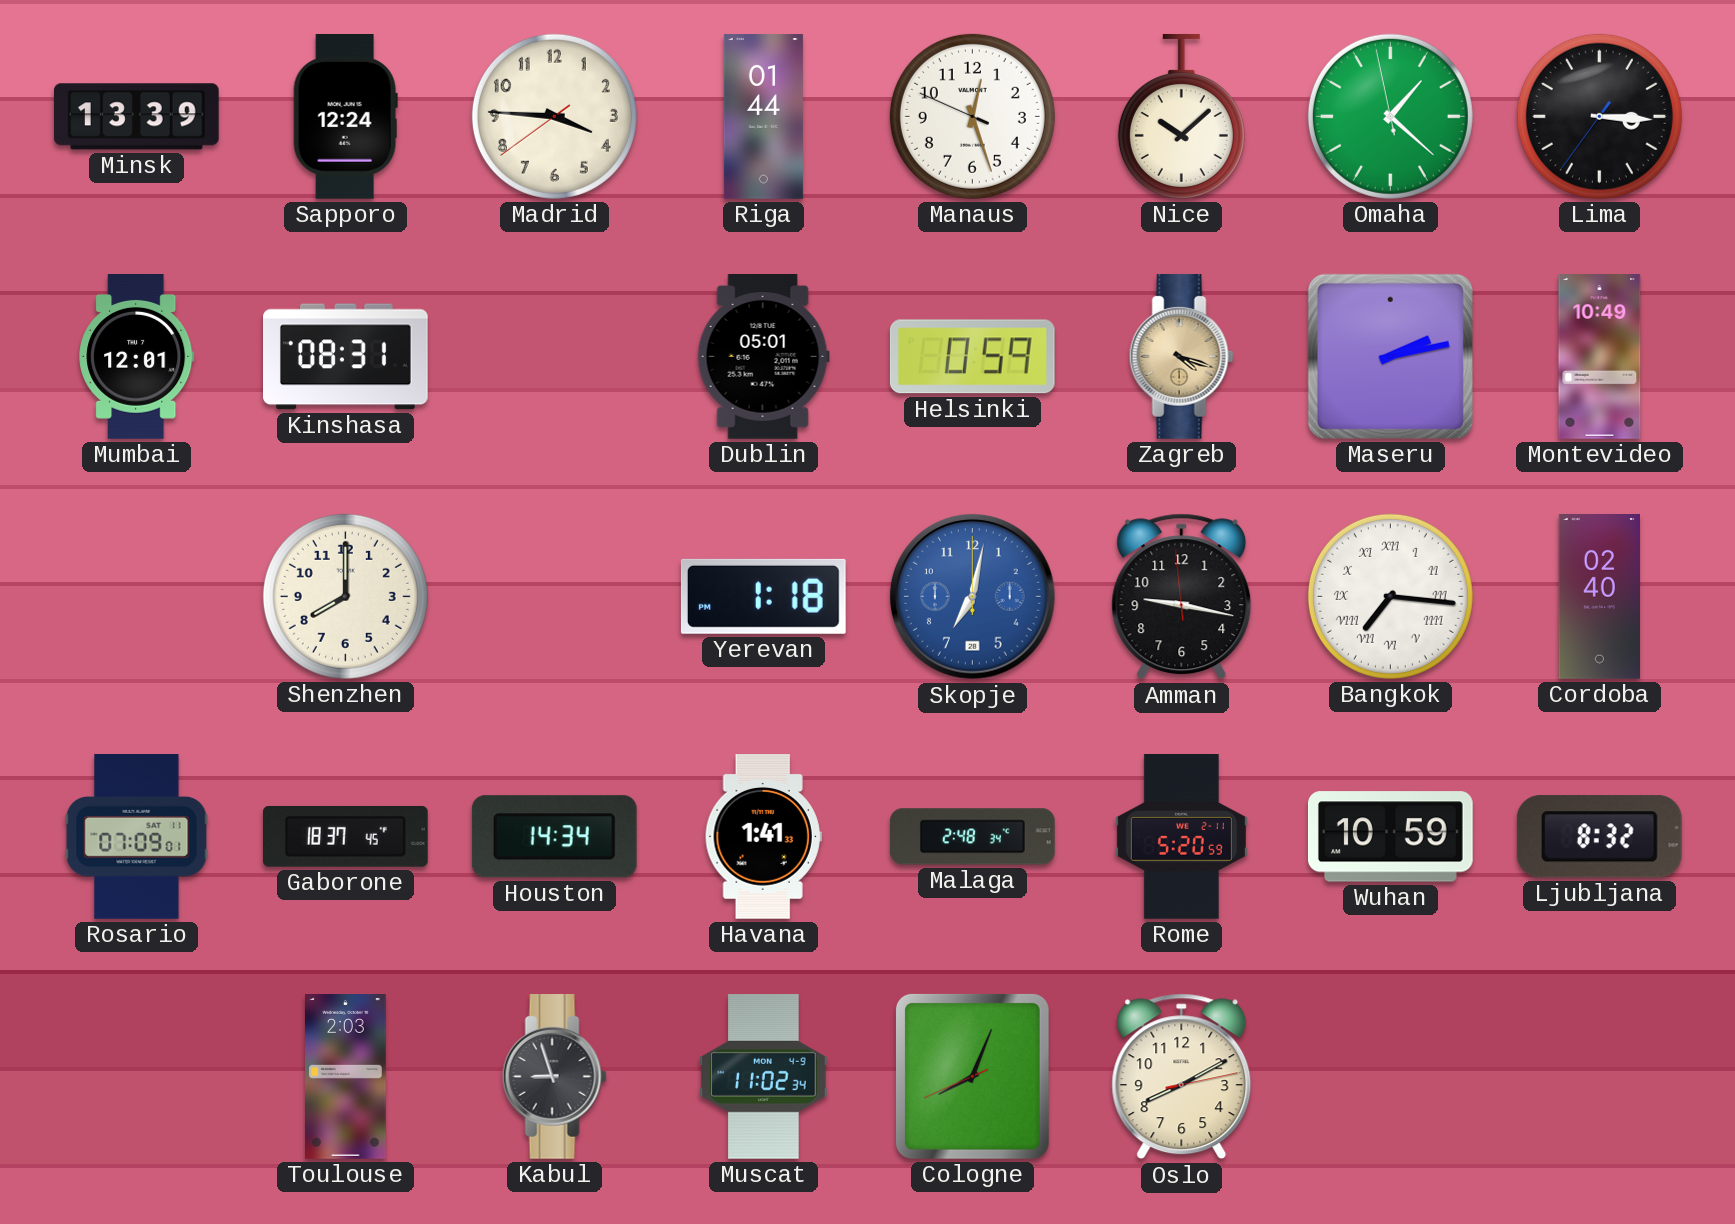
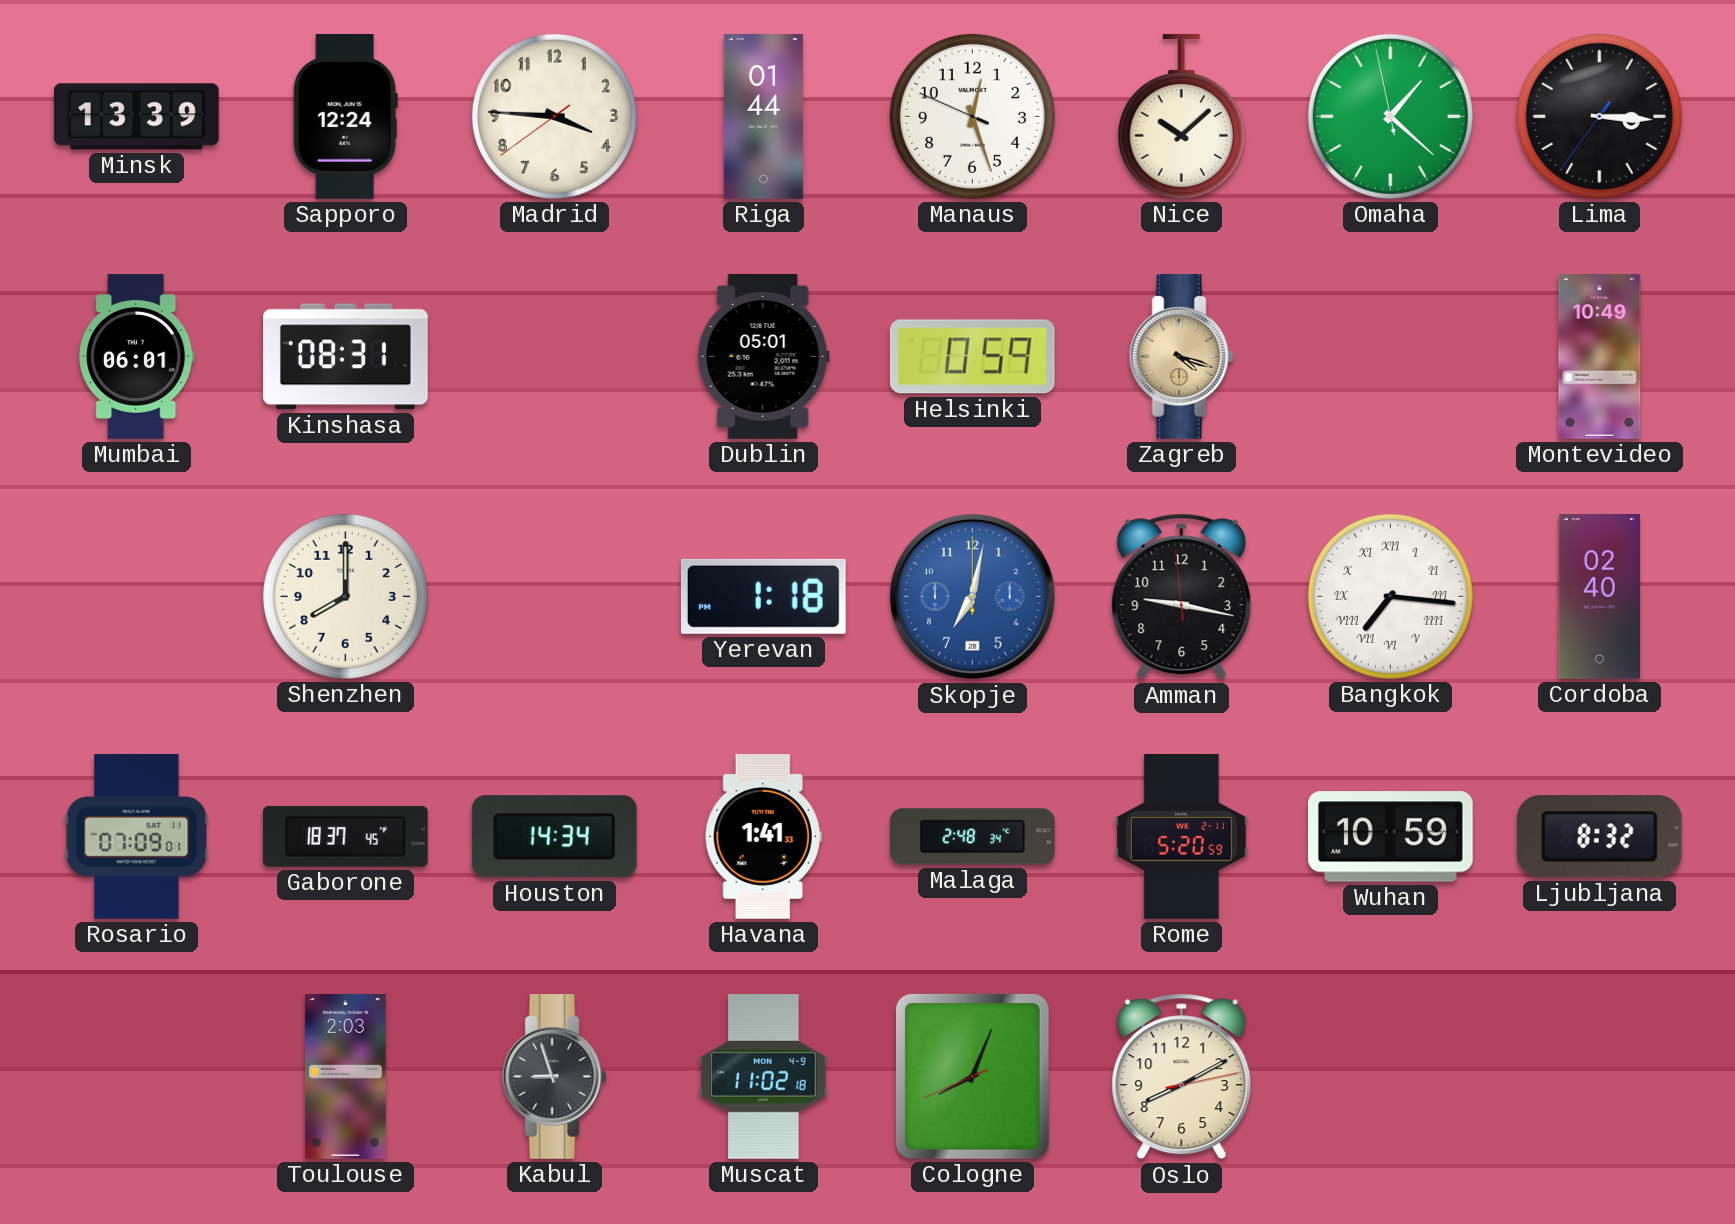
Mumbai: 12:01 -> 06:01
Maseru: 2:13 -> none
Muscat: 11:02:34 -> 11:02:18
